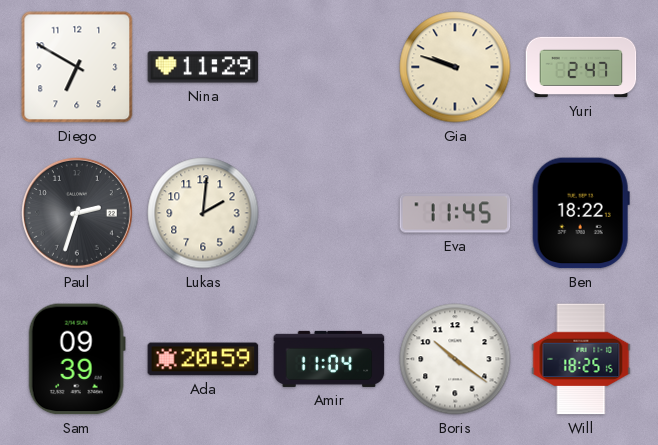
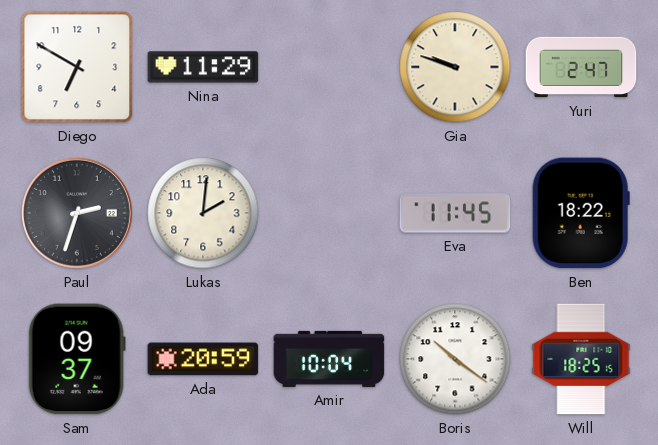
Sam: 09:39 -> 09:37
Amir: 11:04 -> 10:04
